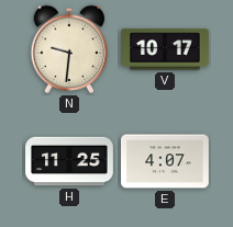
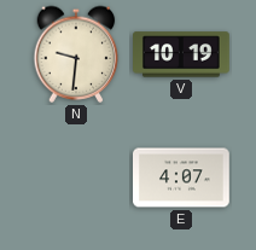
V: 10:17 -> 10:19
H: 11:25 -> none
